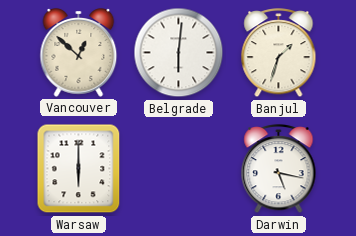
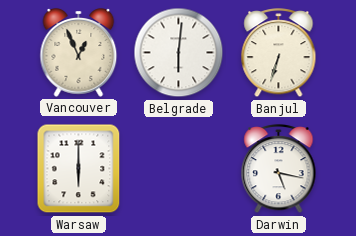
Vancouver: 12:52 -> 12:56
Banjul: 1:33 -> 6:33
